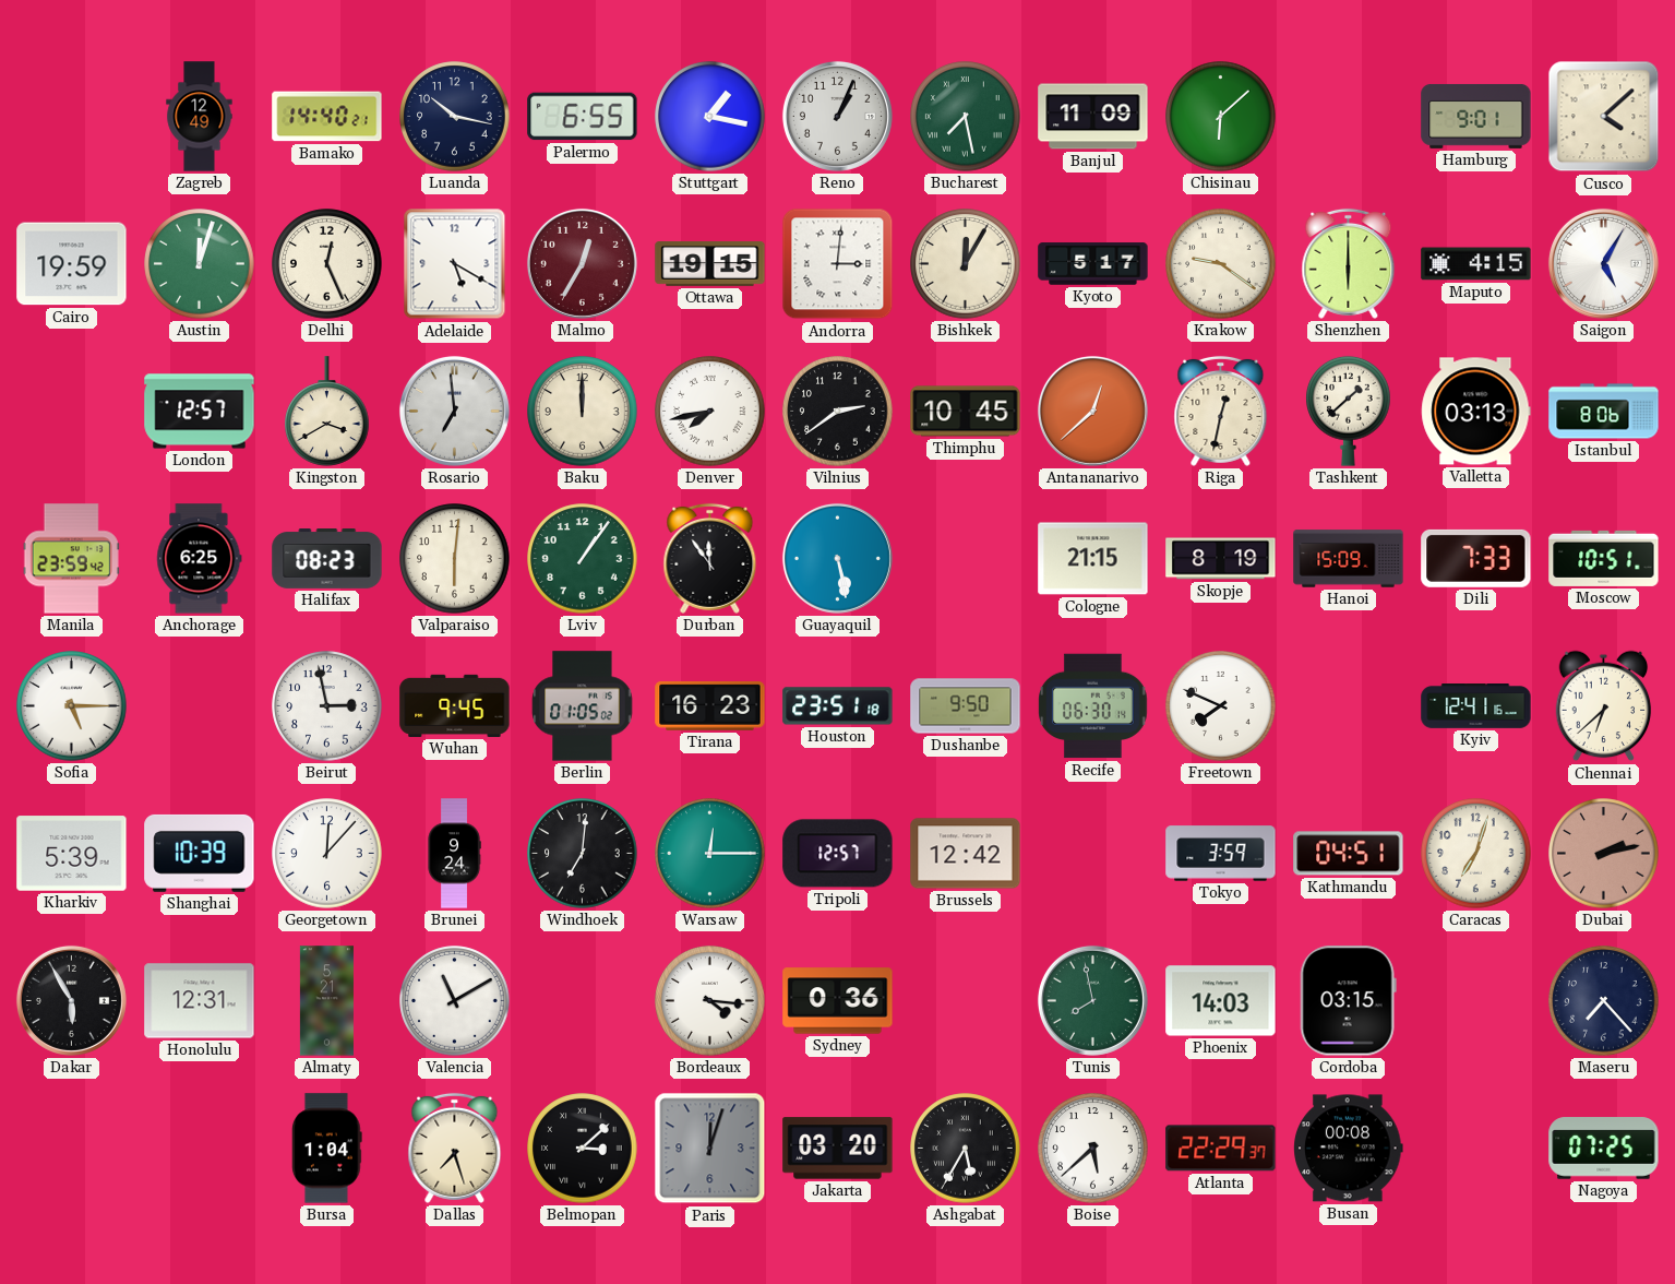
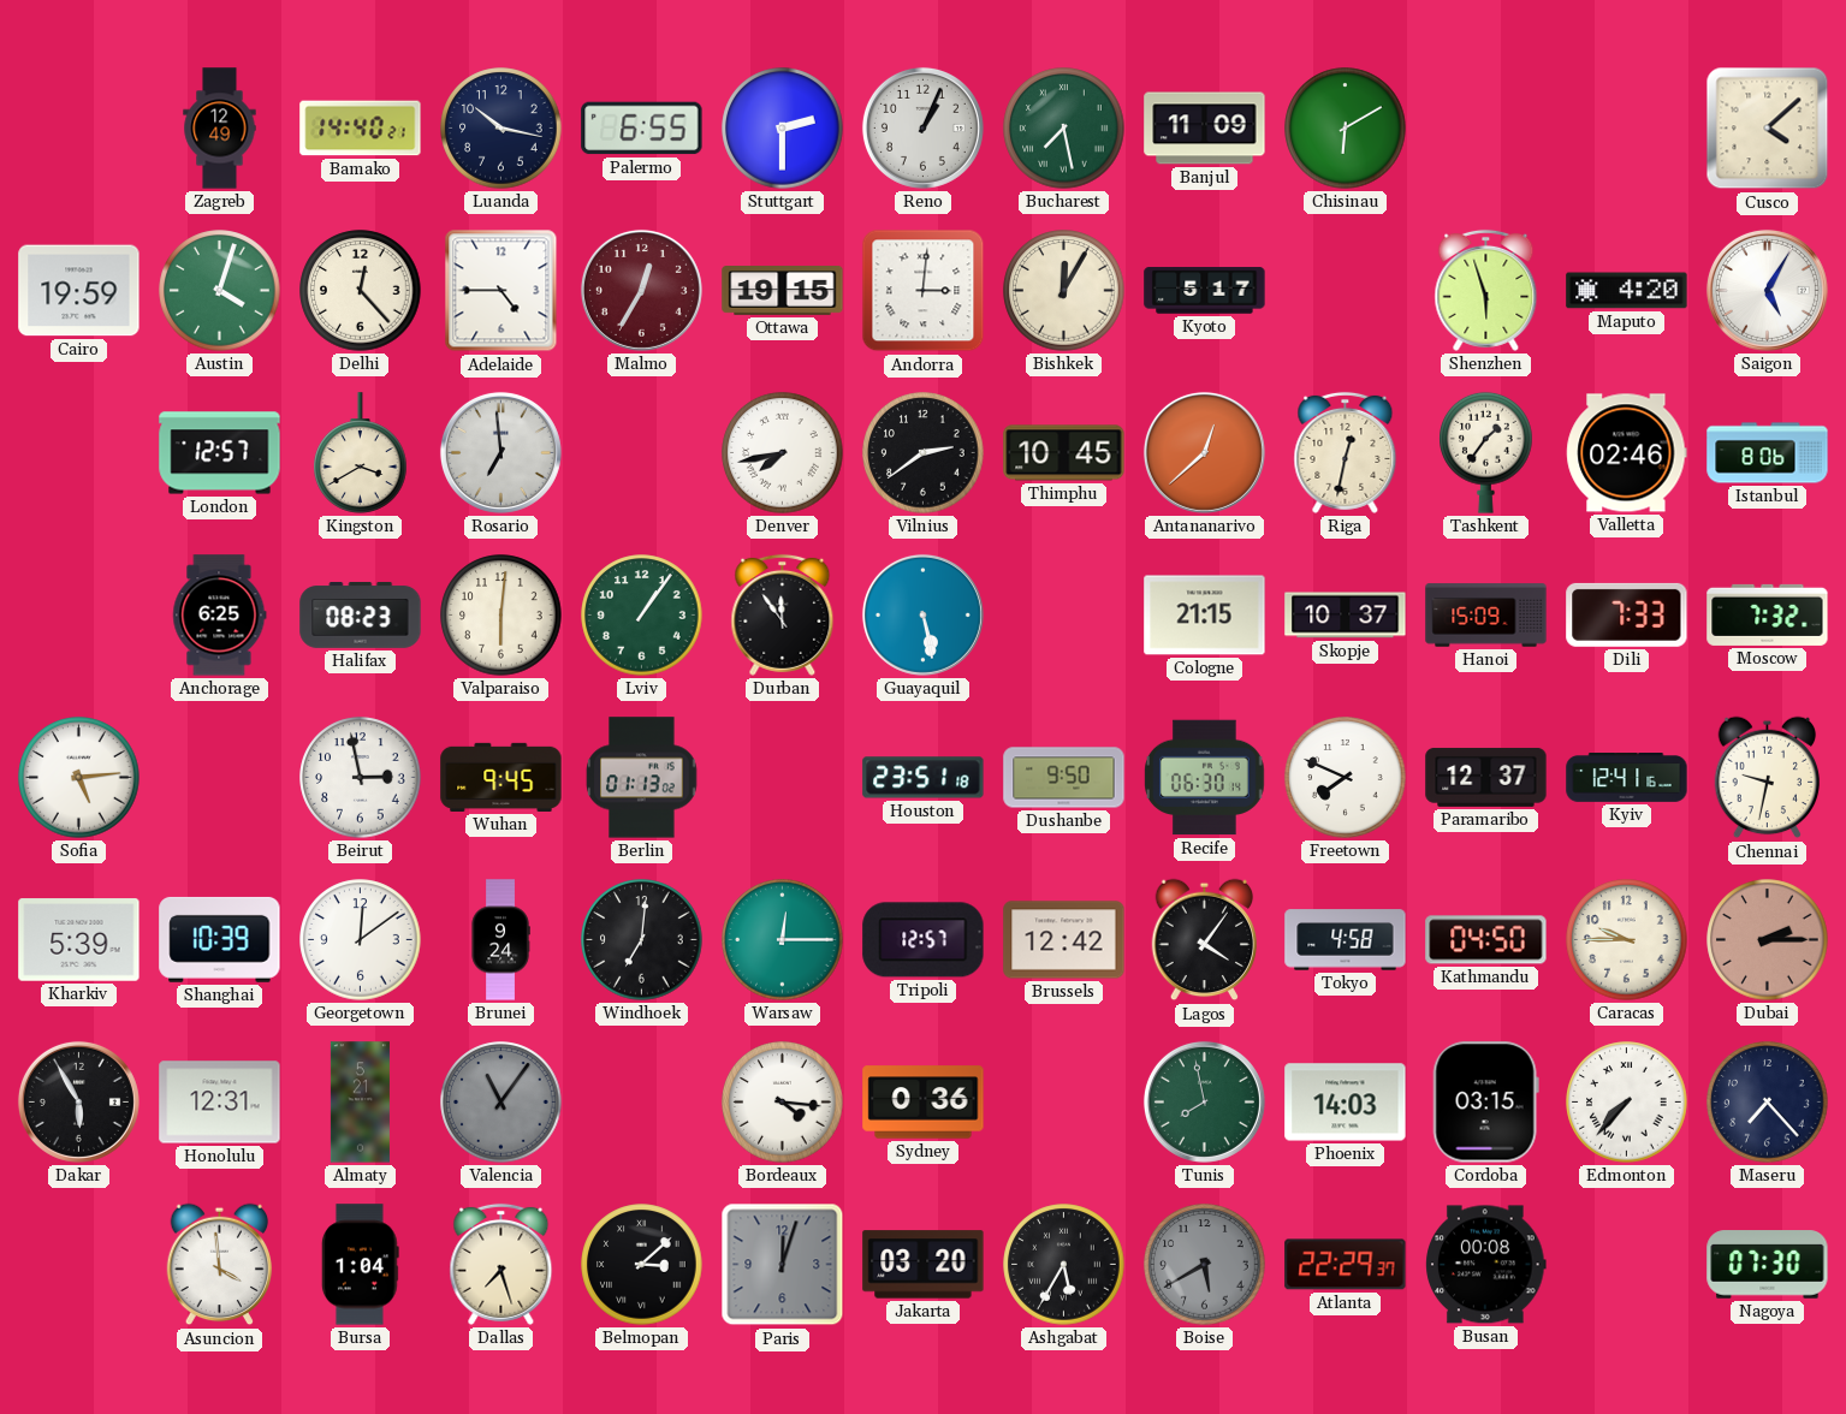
Stuttgart: 1:17 -> 2:30
Chisinau: 6:08 -> 6:10
Hamburg: 9:01 -> none
Austin: 12:03 -> 4:03
Delhi: 12:26 -> 12:23
Adelaide: 5:20 -> 4:45
Krakow: 9:21 -> none
Shenzhen: 6:00 -> 5:57
Maputo: 4:15 -> 4:20
Baku: 12:00 -> none
Tashkent: 1:38 -> 1:36
Valletta: 03:13 -> 02:46
Manila: 23:59 -> none
Skopje: 8:19 -> 10:37
Moscow: 10:51 -> 7:32
Sofia: 5:15 -> 5:14
Berlin: 01:05 -> 01:13
Tirana: 16:23 -> none
Paramaribo: none -> 12:37
Chennai: 6:38 -> 9:32
Georgetown: 12:07 -> 12:09
Lagos: none -> 4:06
Tokyo: 3:59 -> 4:58
Kathmandu: 04:51 -> 04:50
Caracas: 7:03 -> 9:45
Dubai: 2:13 -> 2:15
Valencia: 11:10 -> 11:06
Valencia dial: white -> grey
Edmonton: none -> 7:37
Asuncion: none -> 3:59
Boise: 5:38 -> 5:40
Boise dial: white -> grey
Nagoya: 07:25 -> 07:30
